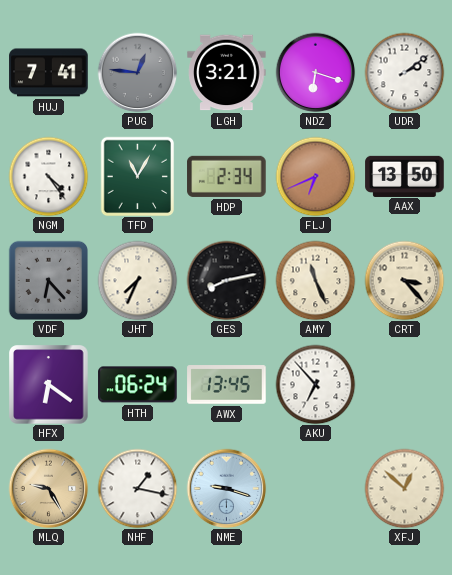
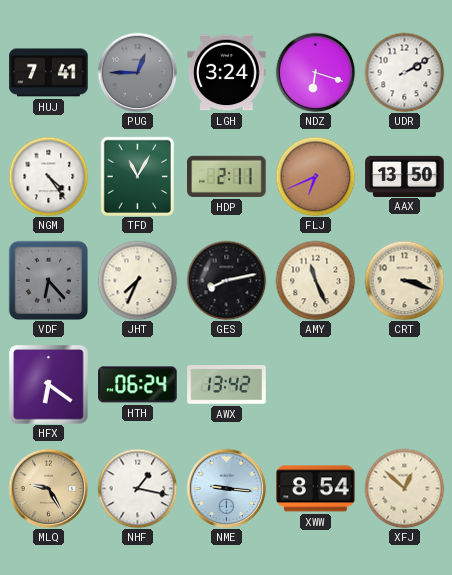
PUG: 12:46 -> 12:45
LGH: 3:21 -> 3:24
UDR: 2:09 -> 2:10
HDP: 2:34 -> 2:11
CRT: 3:23 -> 3:18
AWX: 13:45 -> 13:42
AKU: 6:53 -> none
NME: 9:18 -> 9:16
XWW: none -> 8:54
